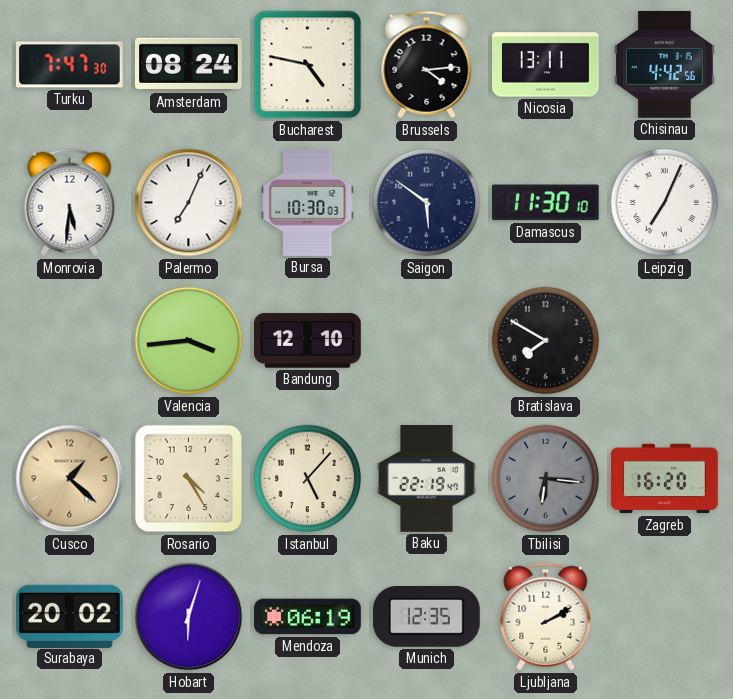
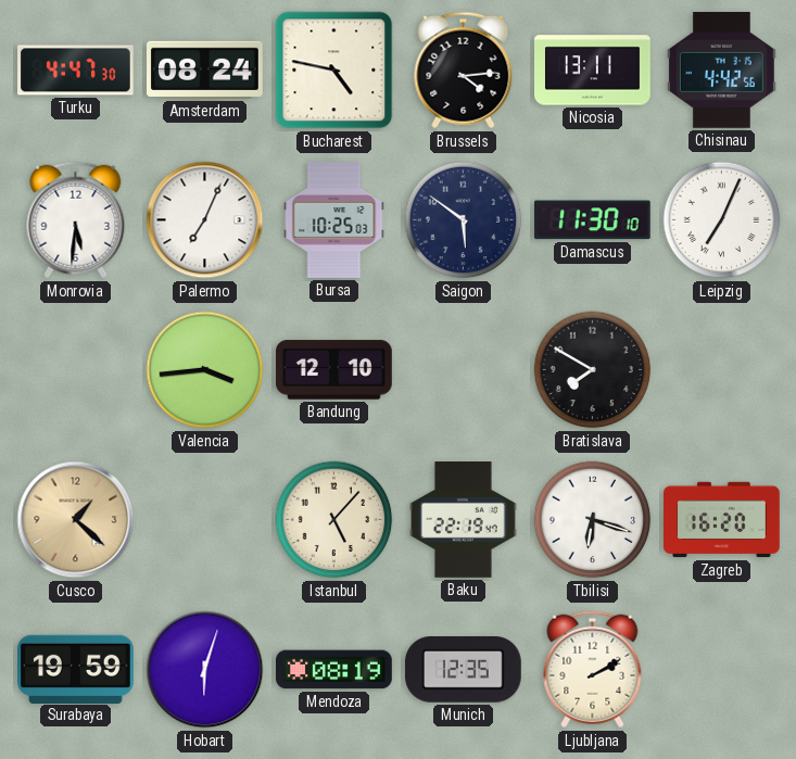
Turku: 7:47 -> 4:47
Bursa: 10:30 -> 10:25
Rosario: 4:25 -> none
Tbilisi: 6:16 -> 6:18
Tbilisi dial: grey -> white
Surabaya: 20:02 -> 19:59
Mendoza: 06:19 -> 08:19
